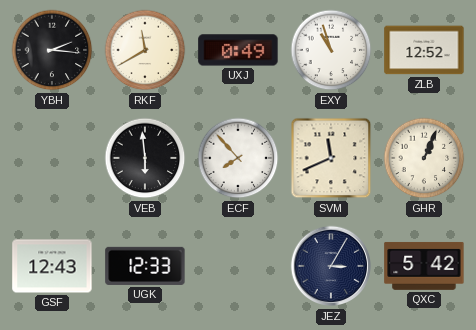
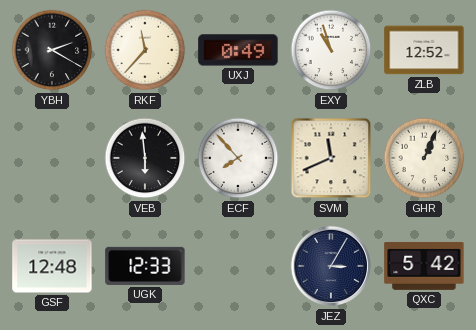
YBH: 2:16 -> 2:20
RKF: 11:40 -> 11:37
GSF: 12:43 -> 12:48
